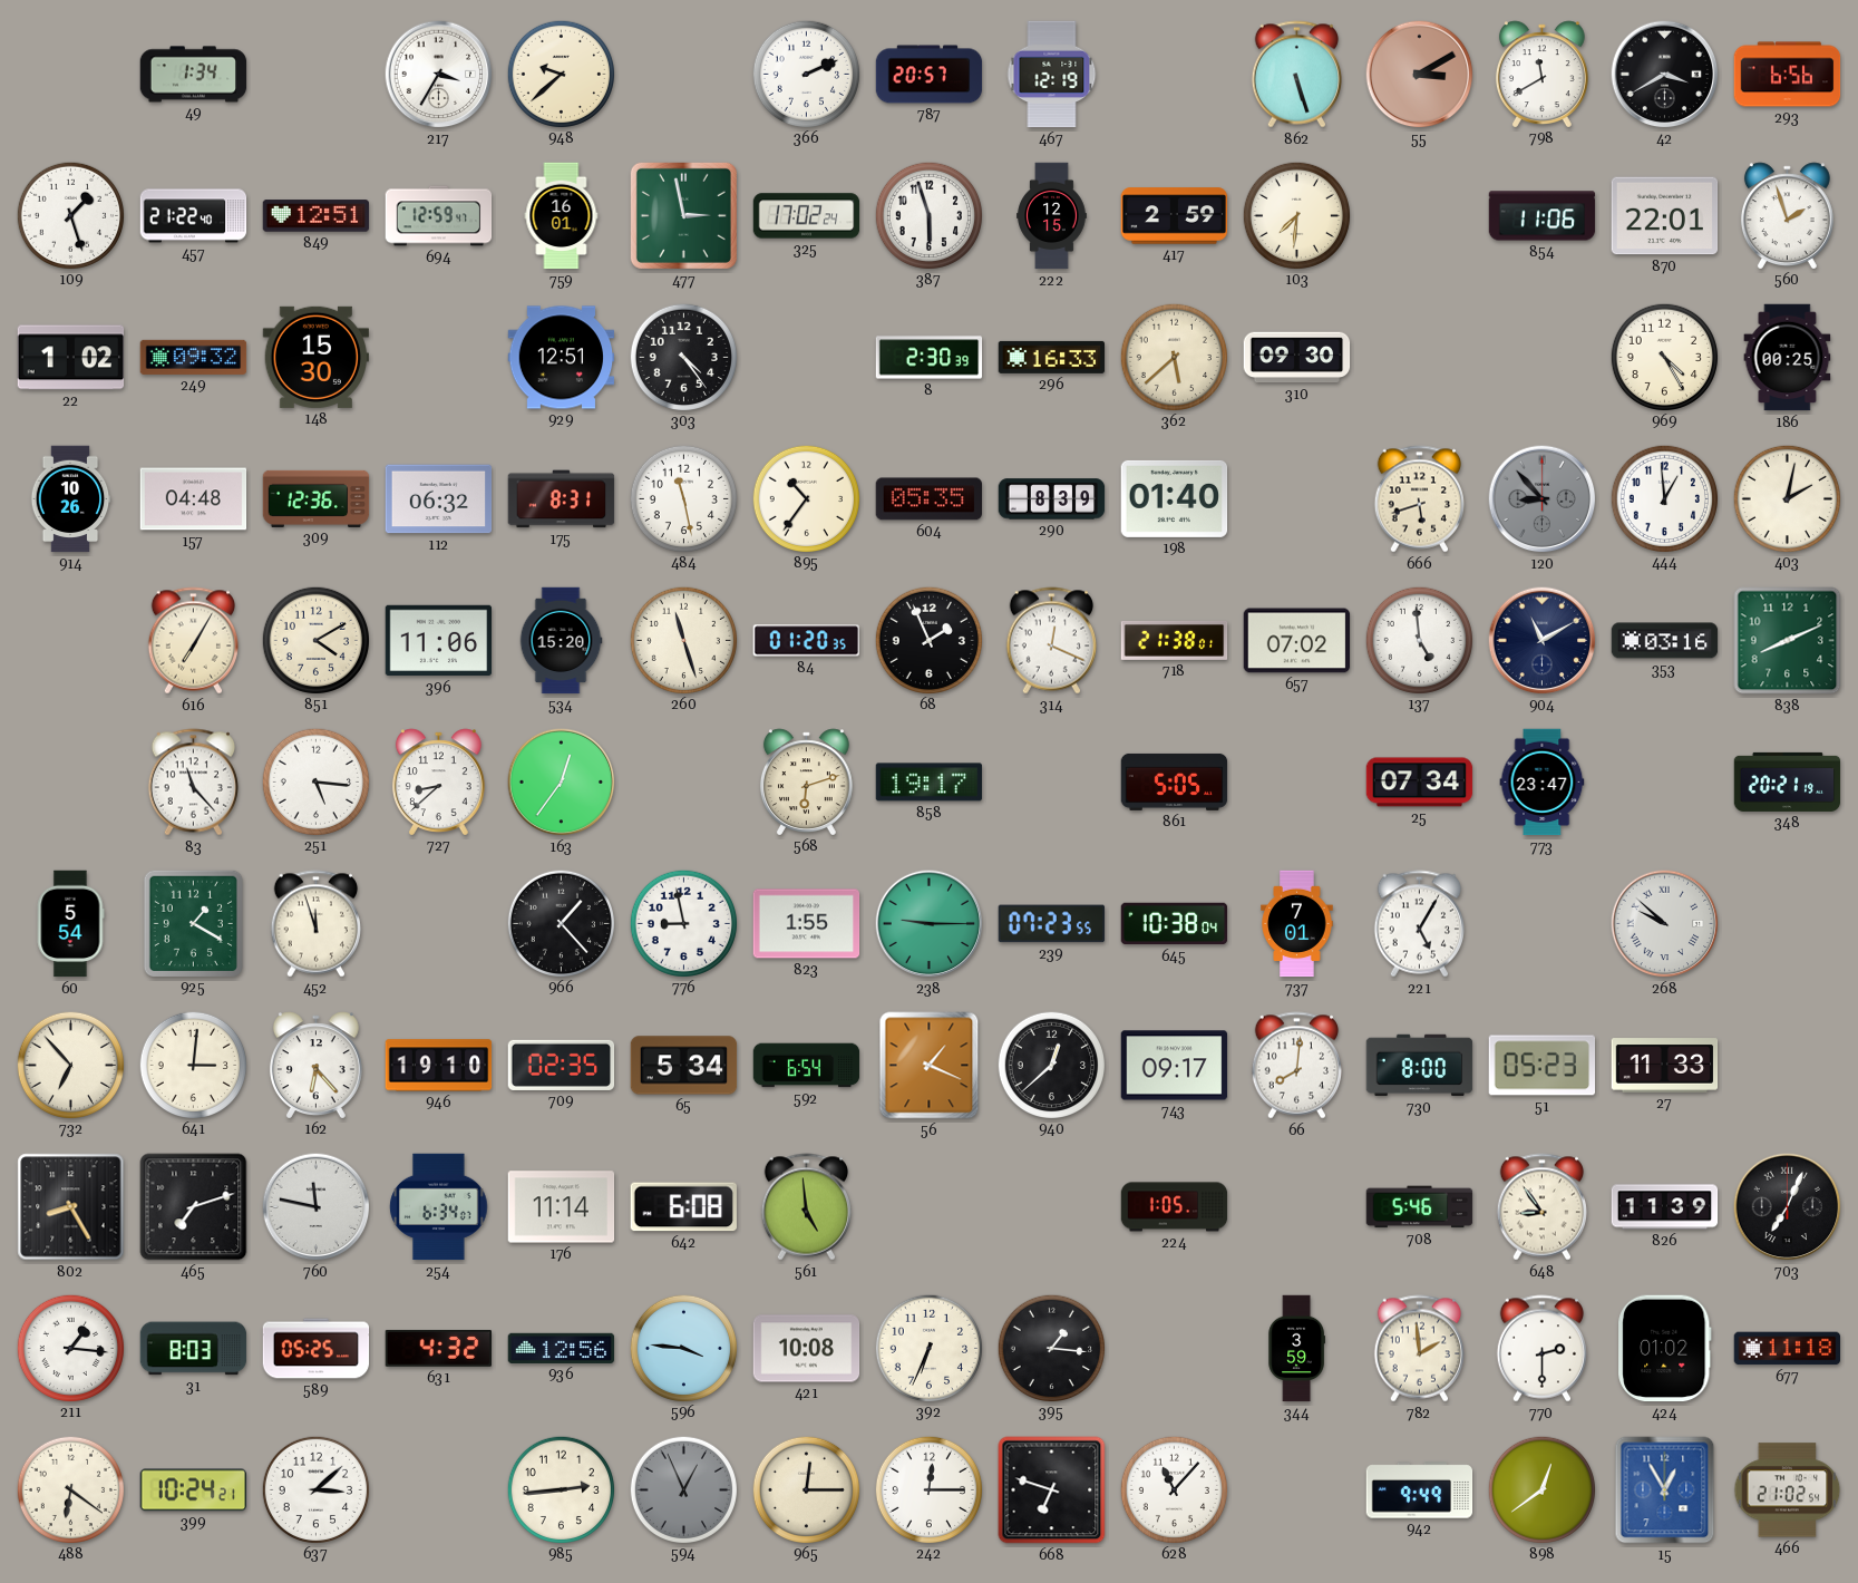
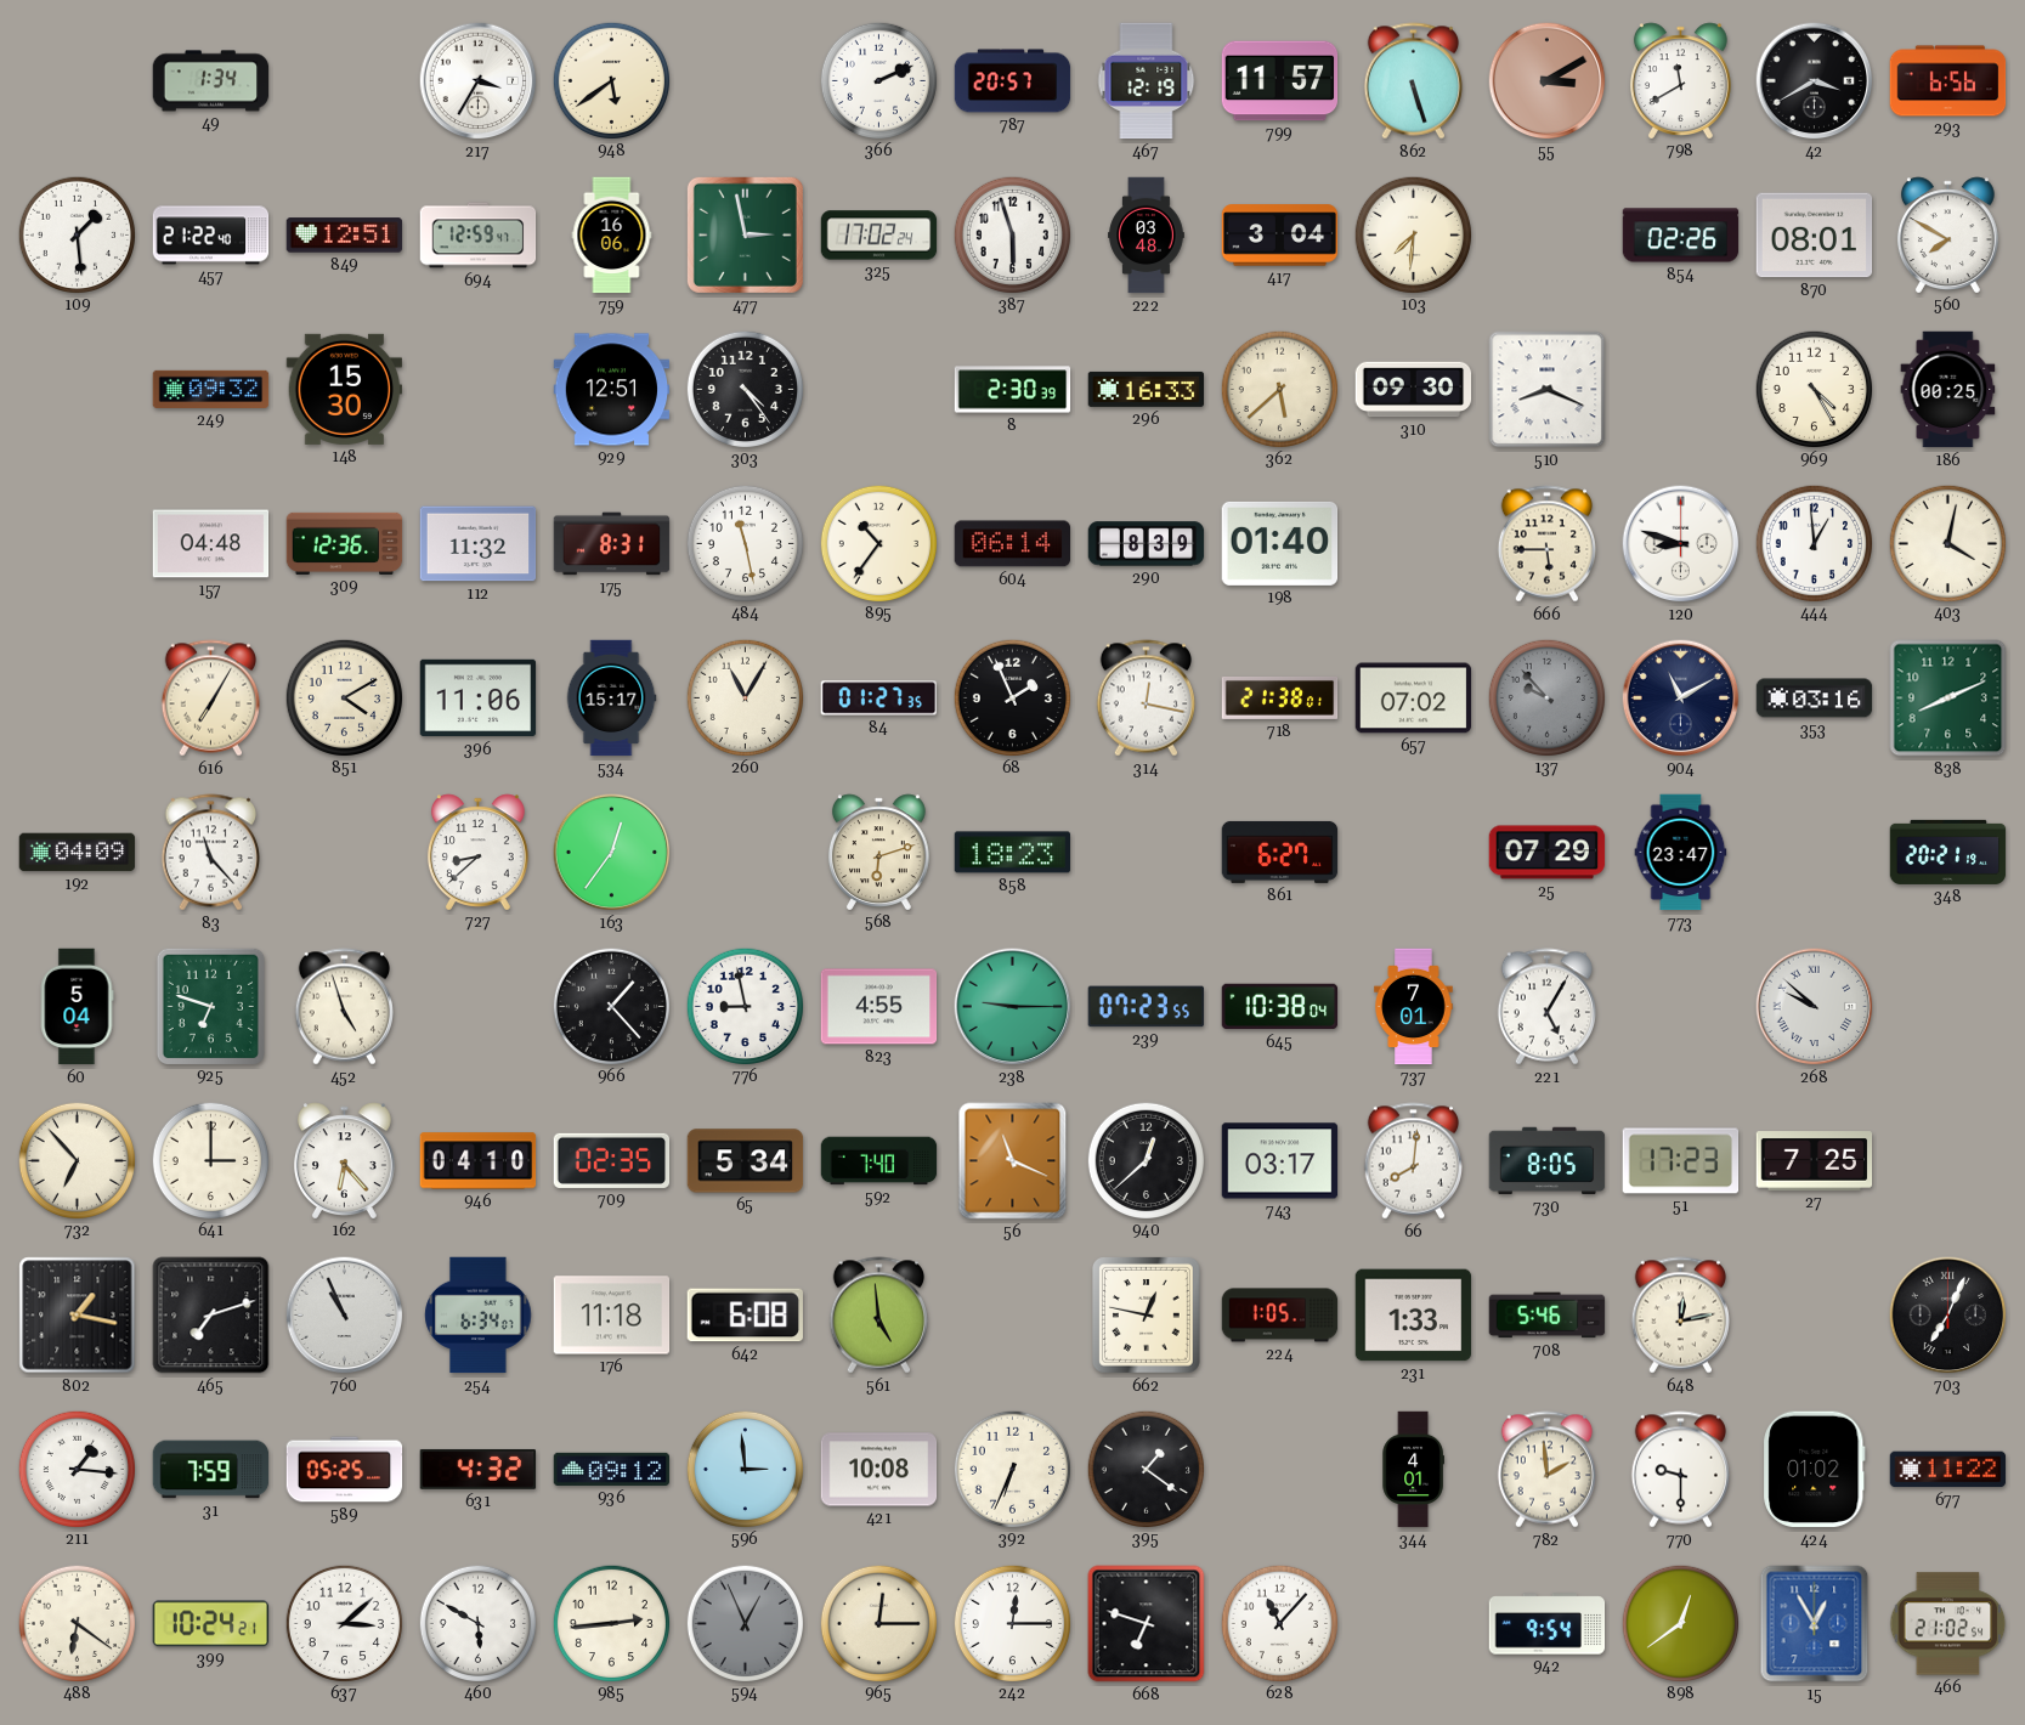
948: 9:38 -> 5:39
799: none -> 11:57
109: 1:27 -> 1:29
759: 16:01 -> 16:06
222: 12:15 -> 03:48
417: 2:59 -> 3:04
854: 11:06 -> 02:26
870: 22:01 -> 08:01
560: 1:57 -> 7:50
22: 1:02 -> none
510: none -> 8:19
914: 10:26 -> none
112: 06:32 -> 11:32
604: 05:35 -> 06:14
666: 5:42 -> 5:45
120: 8:53 -> 8:48
120 dial: grey -> white
403: 2:02 -> 4:02
534: 15:20 -> 15:17
260: 11:27 -> 11:05
84: 01:20 -> 01:27
314: 12:19 -> 12:17
137: 4:59 -> 9:53
137 dial: white -> grey
192: none -> 04:09
251: 5:16 -> none
858: 19:17 -> 18:23
861: 5:05 -> 6:27
25: 07:34 -> 07:29
60: 5:54 -> 5:04
925: 1:20 -> 6:48
452: 11:57 -> 4:57
823: 1:55 -> 4:55
641: 3:01 -> 3:00
946: 19:10 -> 04:10
592: 6:54 -> 7:40
56: 1:19 -> 11:19
743: 09:17 -> 03:17
730: 8:00 -> 8:05
51: 05:23 -> 17:23
27: 11:33 -> 7:25
802: 8:25 -> 1:17
760: 11:47 -> 10:56
176: 11:14 -> 11:18
662: none -> 12:47
231: none -> 1:33
648: 8:54 -> 12:13
826: 11:39 -> none
31: 8:03 -> 7:59
936: 12:56 -> 09:12
596: 3:46 -> 2:59
395: 1:16 -> 1:21
344: 3:59 -> 4:01
770: 2:30 -> 9:30
677: 11:18 -> 11:22
460: none -> 5:50
942: 9:49 -> 9:54
